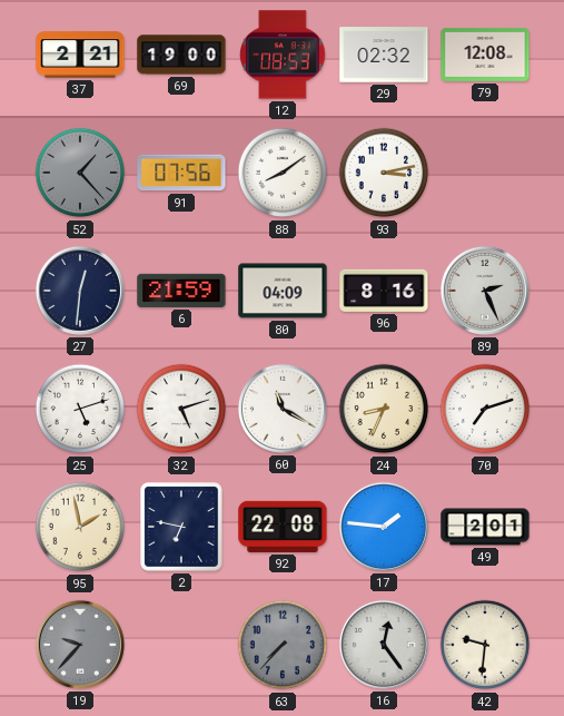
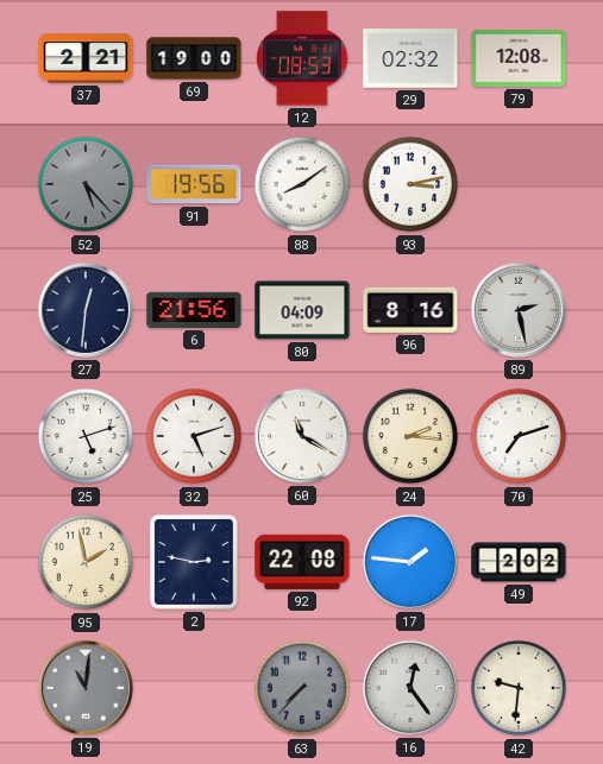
52: 1:23 -> 5:23
91: 07:56 -> 19:56
6: 21:59 -> 21:56
89: 2:26 -> 2:28
24: 8:34 -> 2:16
2: 6:47 -> 2:47
49: 2:01 -> 2:02
19: 9:37 -> 11:01
